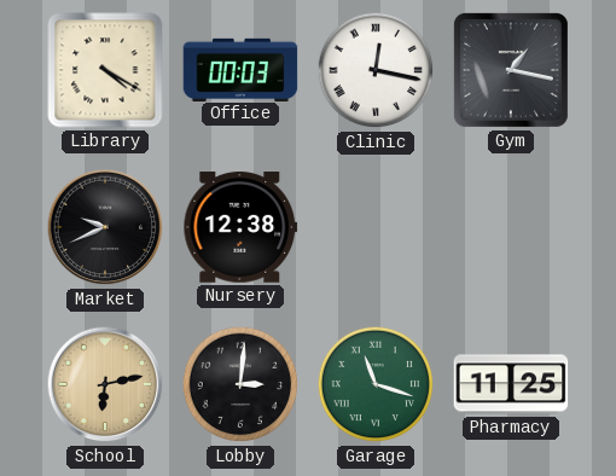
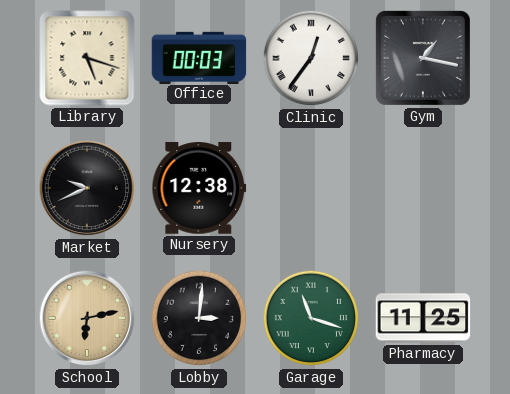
Library: 4:20 -> 5:18
Clinic: 12:17 -> 12:36
